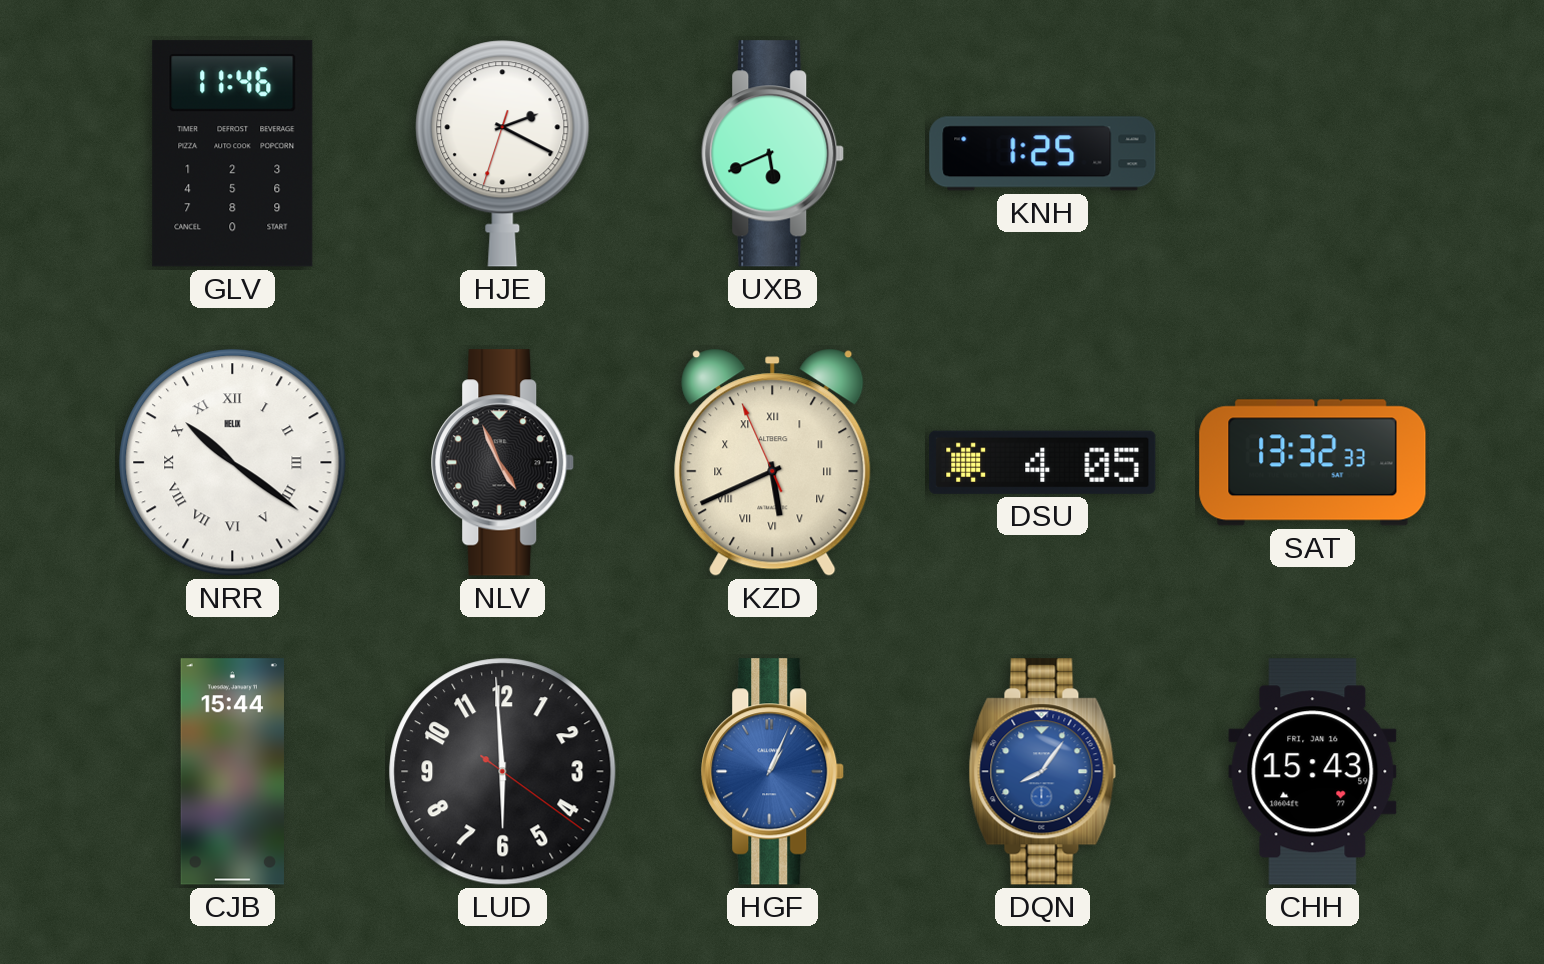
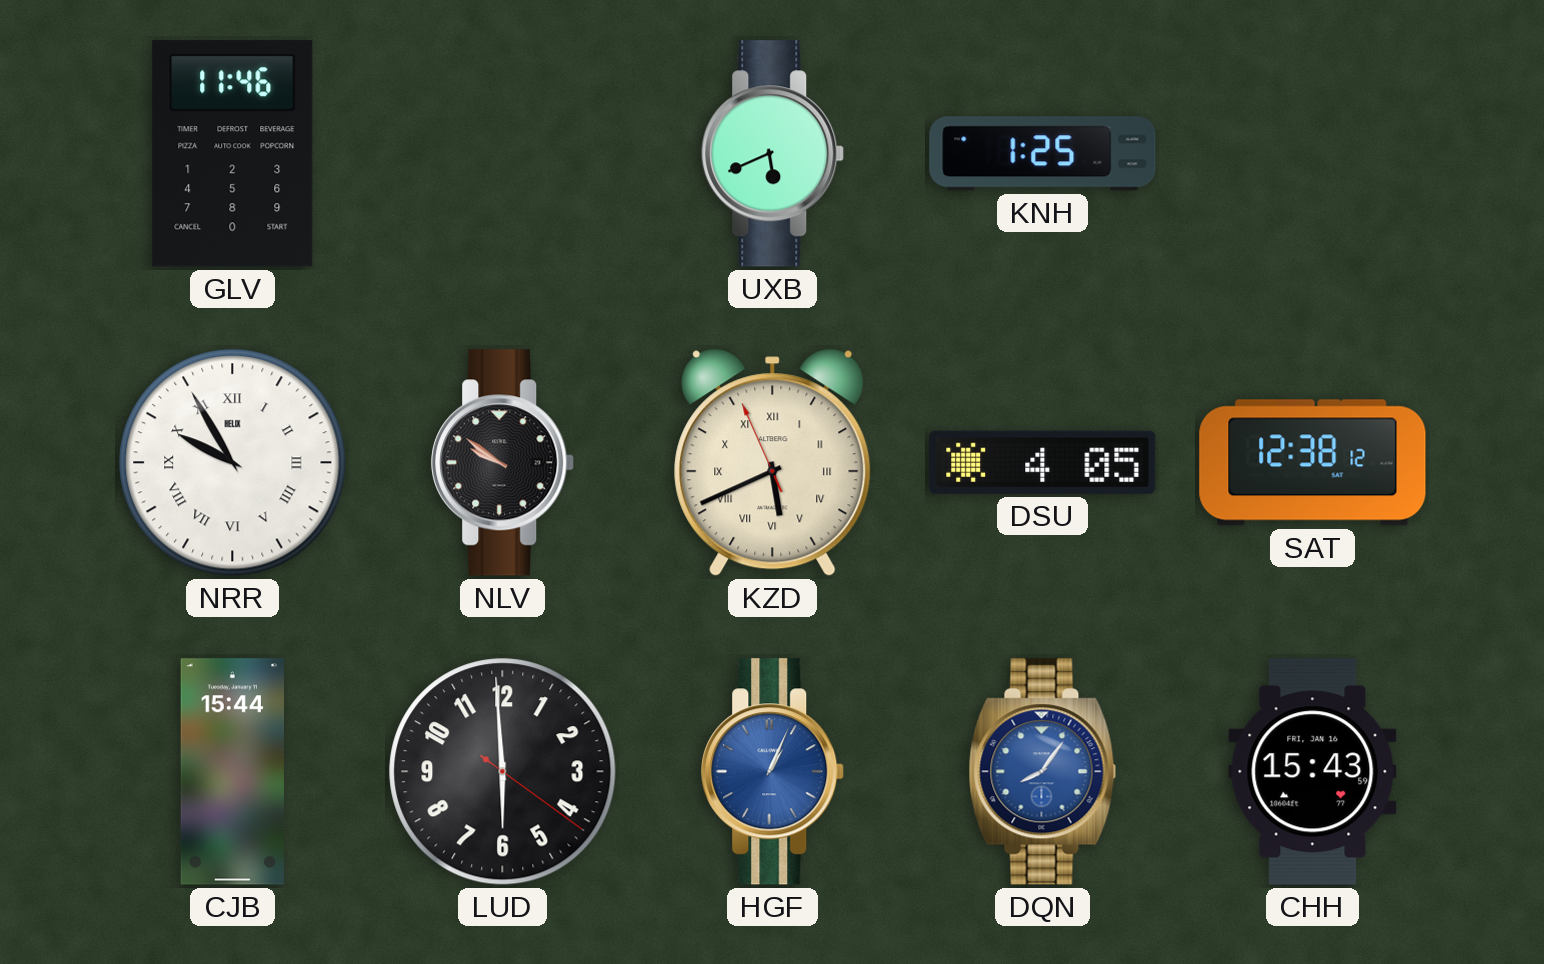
HJE: 2:19 -> none
NRR: 10:21 -> 9:55
NLV: 4:56 -> 9:51
SAT: 13:32 -> 12:38
